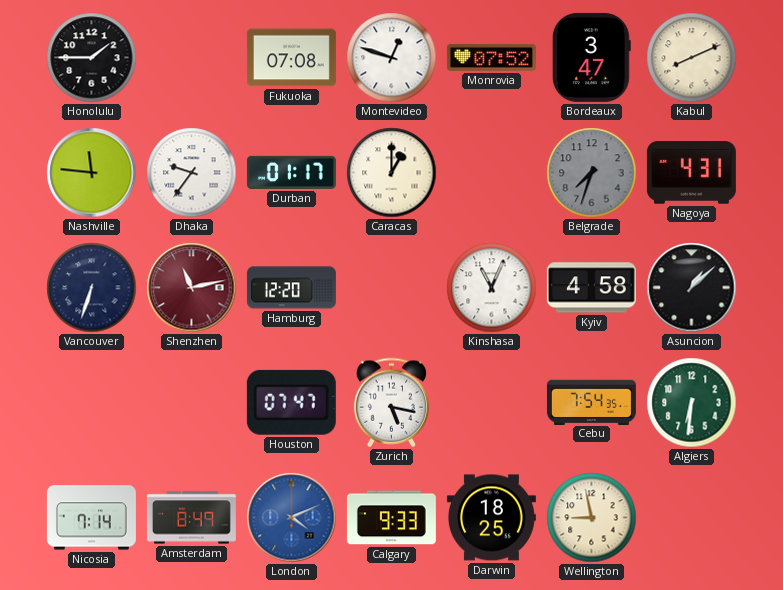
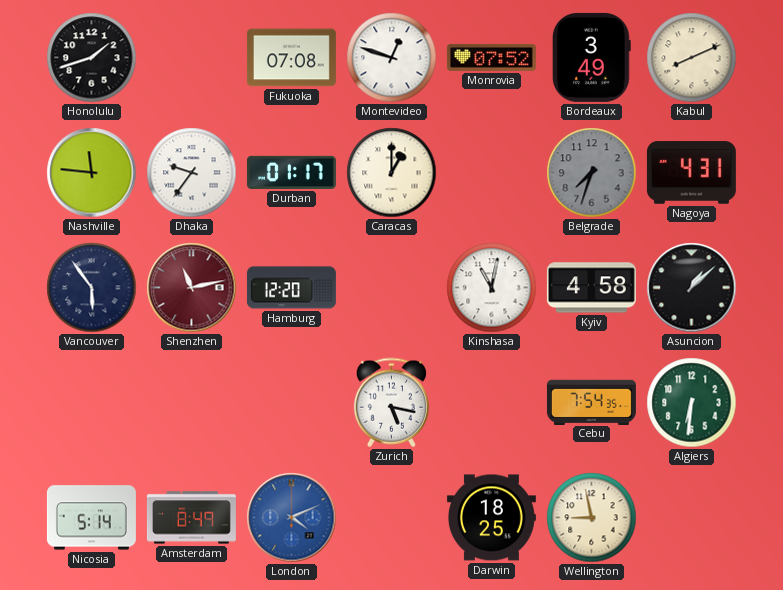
Honolulu: 1:45 -> 1:42
Bordeaux: 3:47 -> 3:49
Vancouver: 6:33 -> 5:54
Kinshasa: 11:04 -> 11:02
Houston: 07:47 -> none
Nicosia: 7:14 -> 5:14
Calgary: 9:33 -> none
